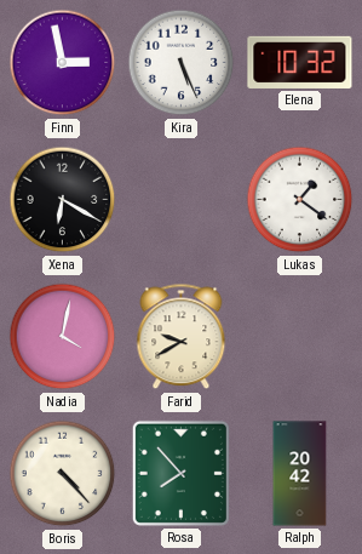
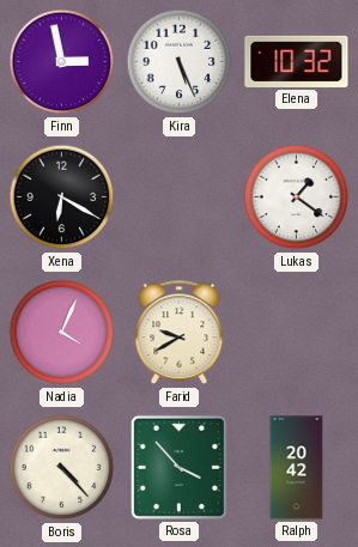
Nadia: 4:02 -> 4:04
Rosa: 7:53 -> 3:53
